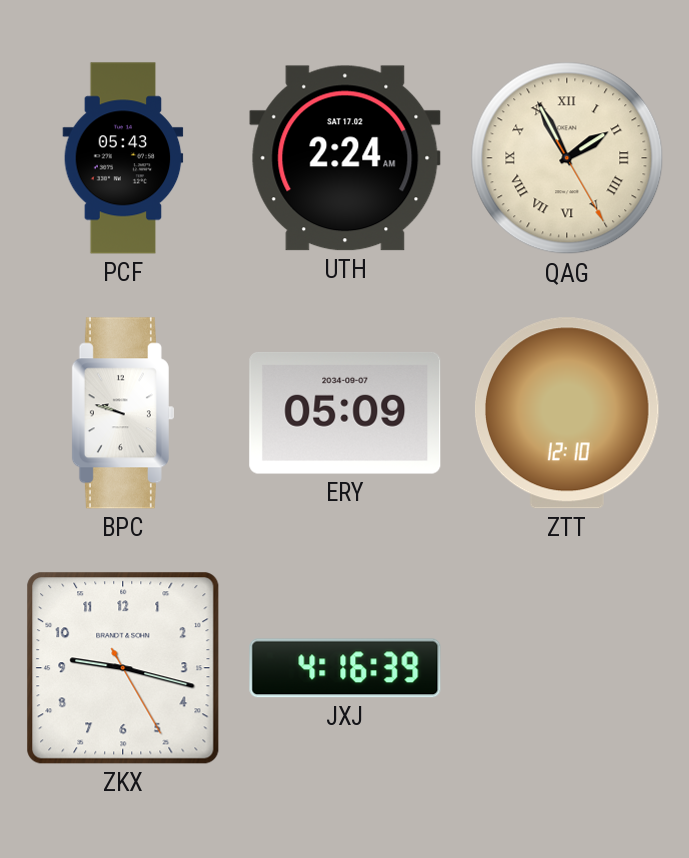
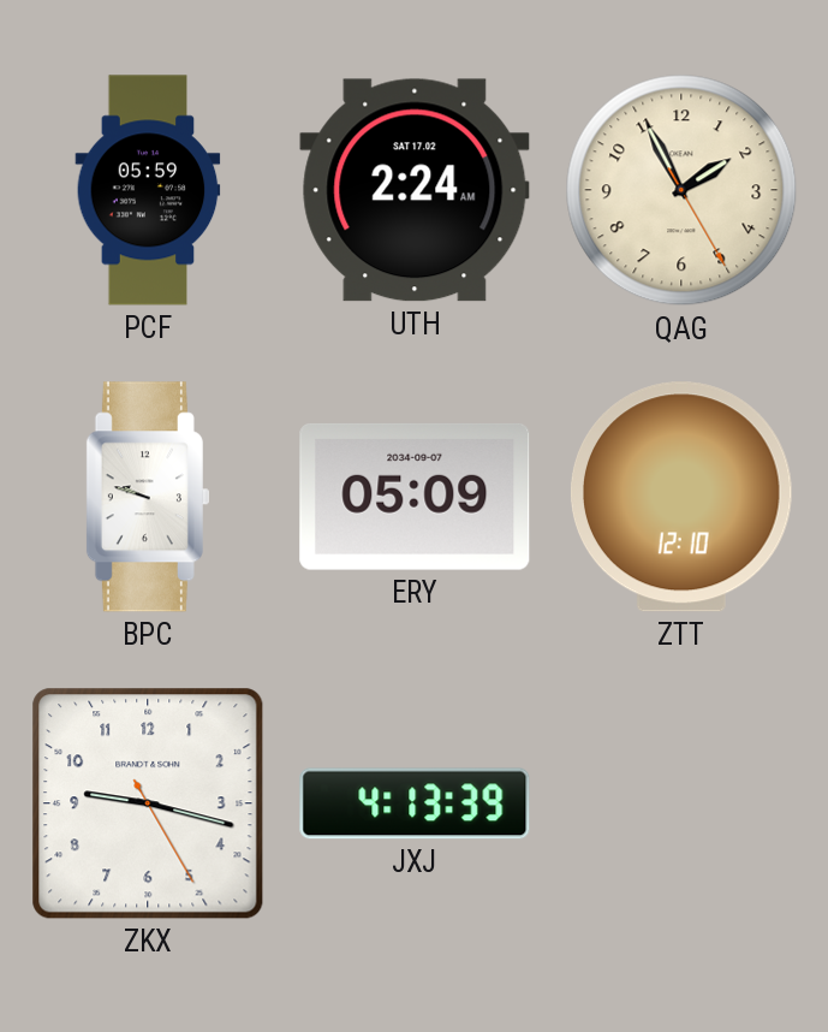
PCF: 05:43 -> 05:59
QAG numerals: Roman -> Arabic
JXJ: 4:16 -> 4:13
